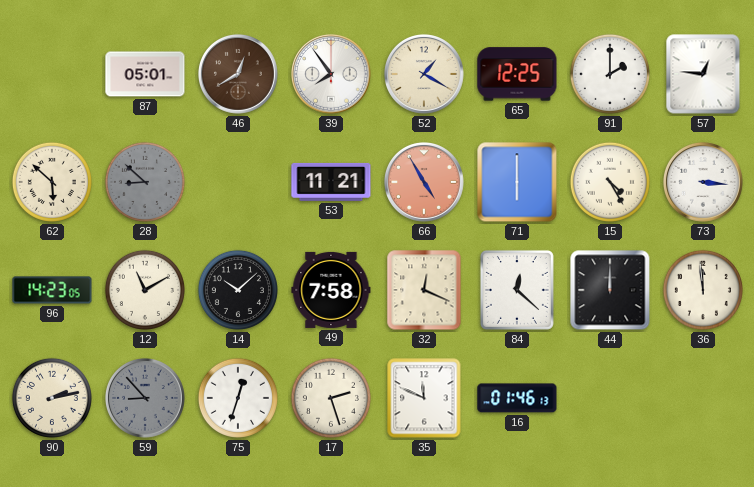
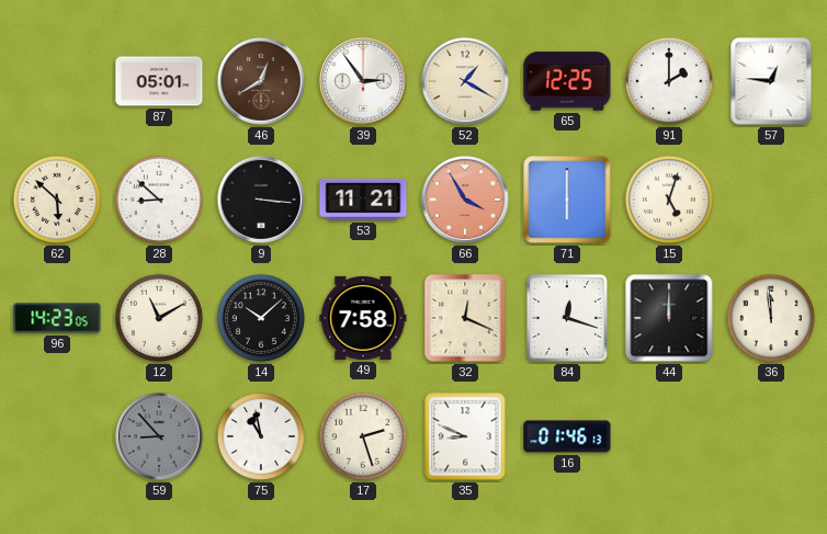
39: 7:54 -> 2:54
28 dial: grey -> white
9: none -> 3:16
66: 4:55 -> 3:55
15: 4:25 -> 5:03
73: 3:16 -> none
84: 12:22 -> 12:18
90: 2:13 -> none
75: 12:33 -> 10:58
35: 11:49 -> 8:49
